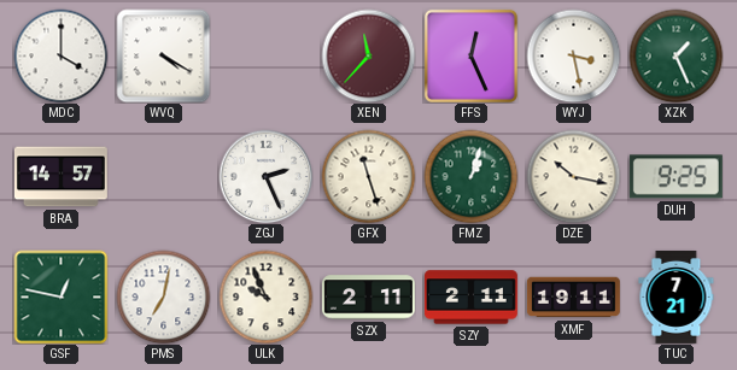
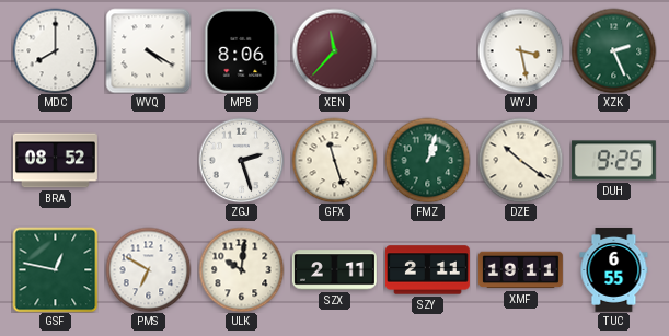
MDC: 4:00 -> 8:00
MPB: none -> 8:06
FFS: 12:26 -> none
XZK: 1:26 -> 2:26
BRA: 14:57 -> 08:52
ZGJ: 2:26 -> 2:27
DZE: 10:17 -> 10:21
PMS: 7:02 -> 6:50
ULK: 9:56 -> 10:01
TUC: 7:21 -> 6:55
